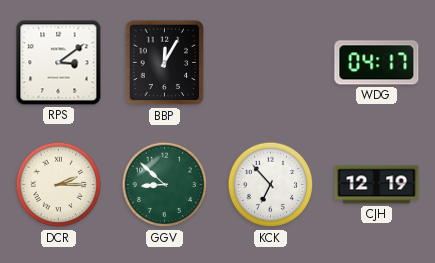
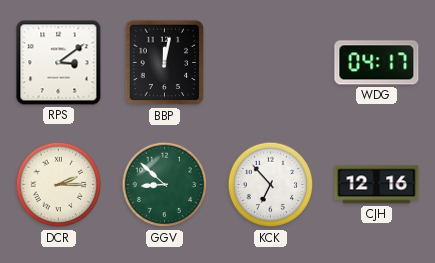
BBP: 12:05 -> 12:02
CJH: 12:19 -> 12:16
